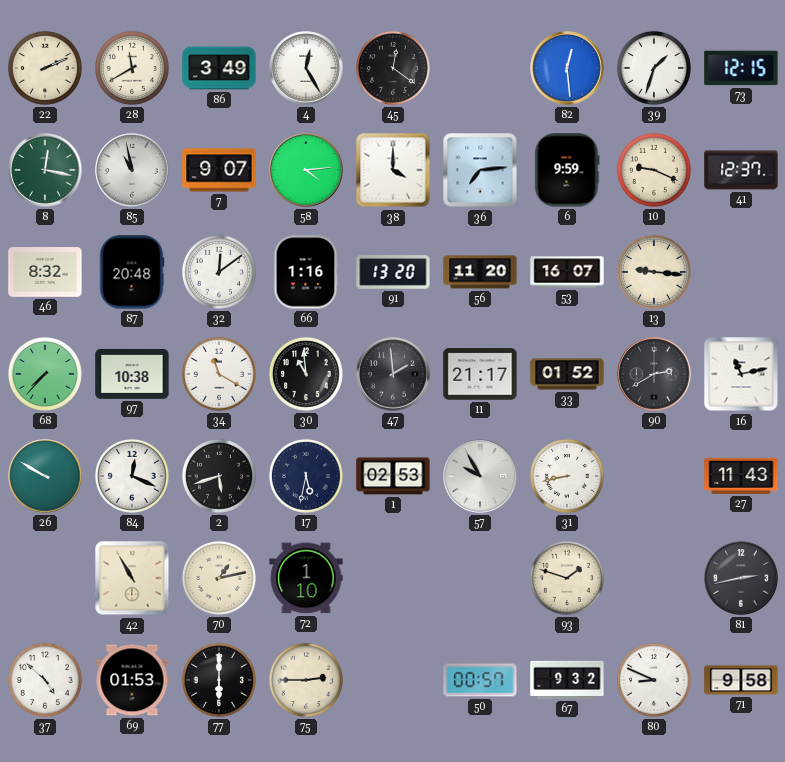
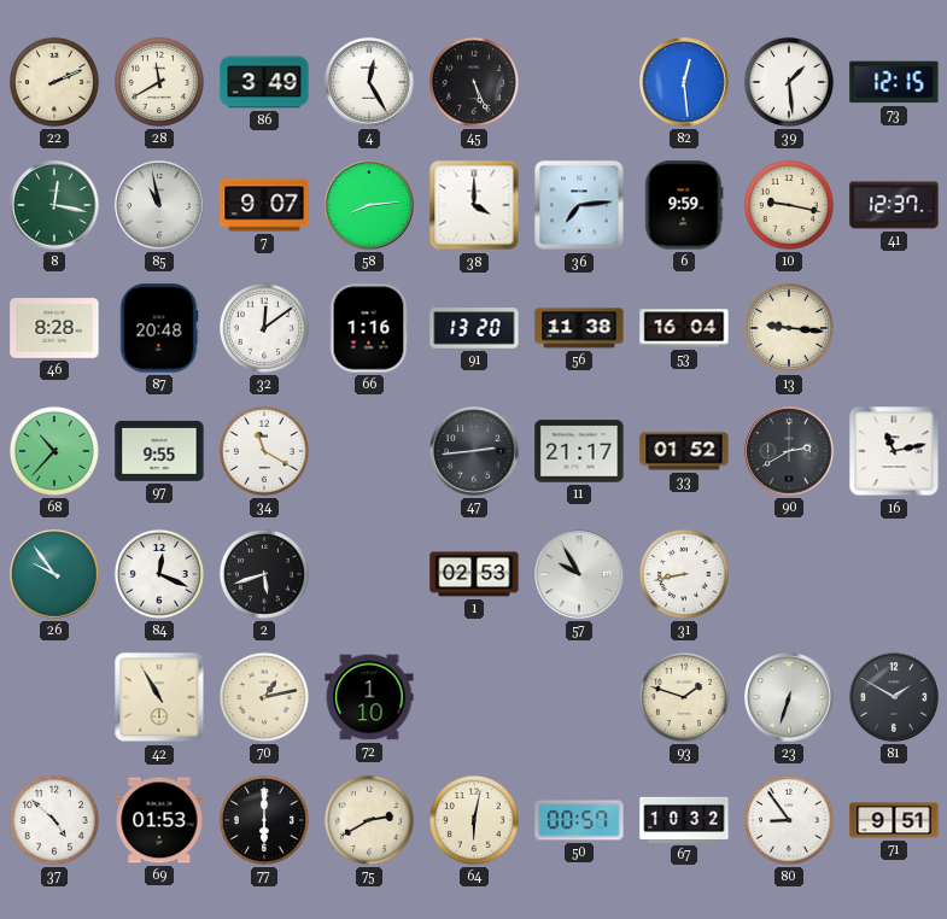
45: 12:21 -> 5:26
39: 1:33 -> 1:29
58: 4:14 -> 8:14
10: 9:19 -> 9:17
46: 8:32 -> 8:28
56: 11:20 -> 11:38
53: 16:07 -> 16:04
68: 7:37 -> 10:37
97: 10:38 -> 9:55
30: 10:59 -> none
47: 1:59 -> 2:44
26: 9:50 -> 9:54
17: 5:32 -> none
27: 11:43 -> none
23: none -> 6:33
81: 2:43 -> 1:50
75: 2:45 -> 2:40
64: none -> 6:02
67: 9:32 -> 10:32
80: 8:49 -> 8:54
71: 9:58 -> 9:51
